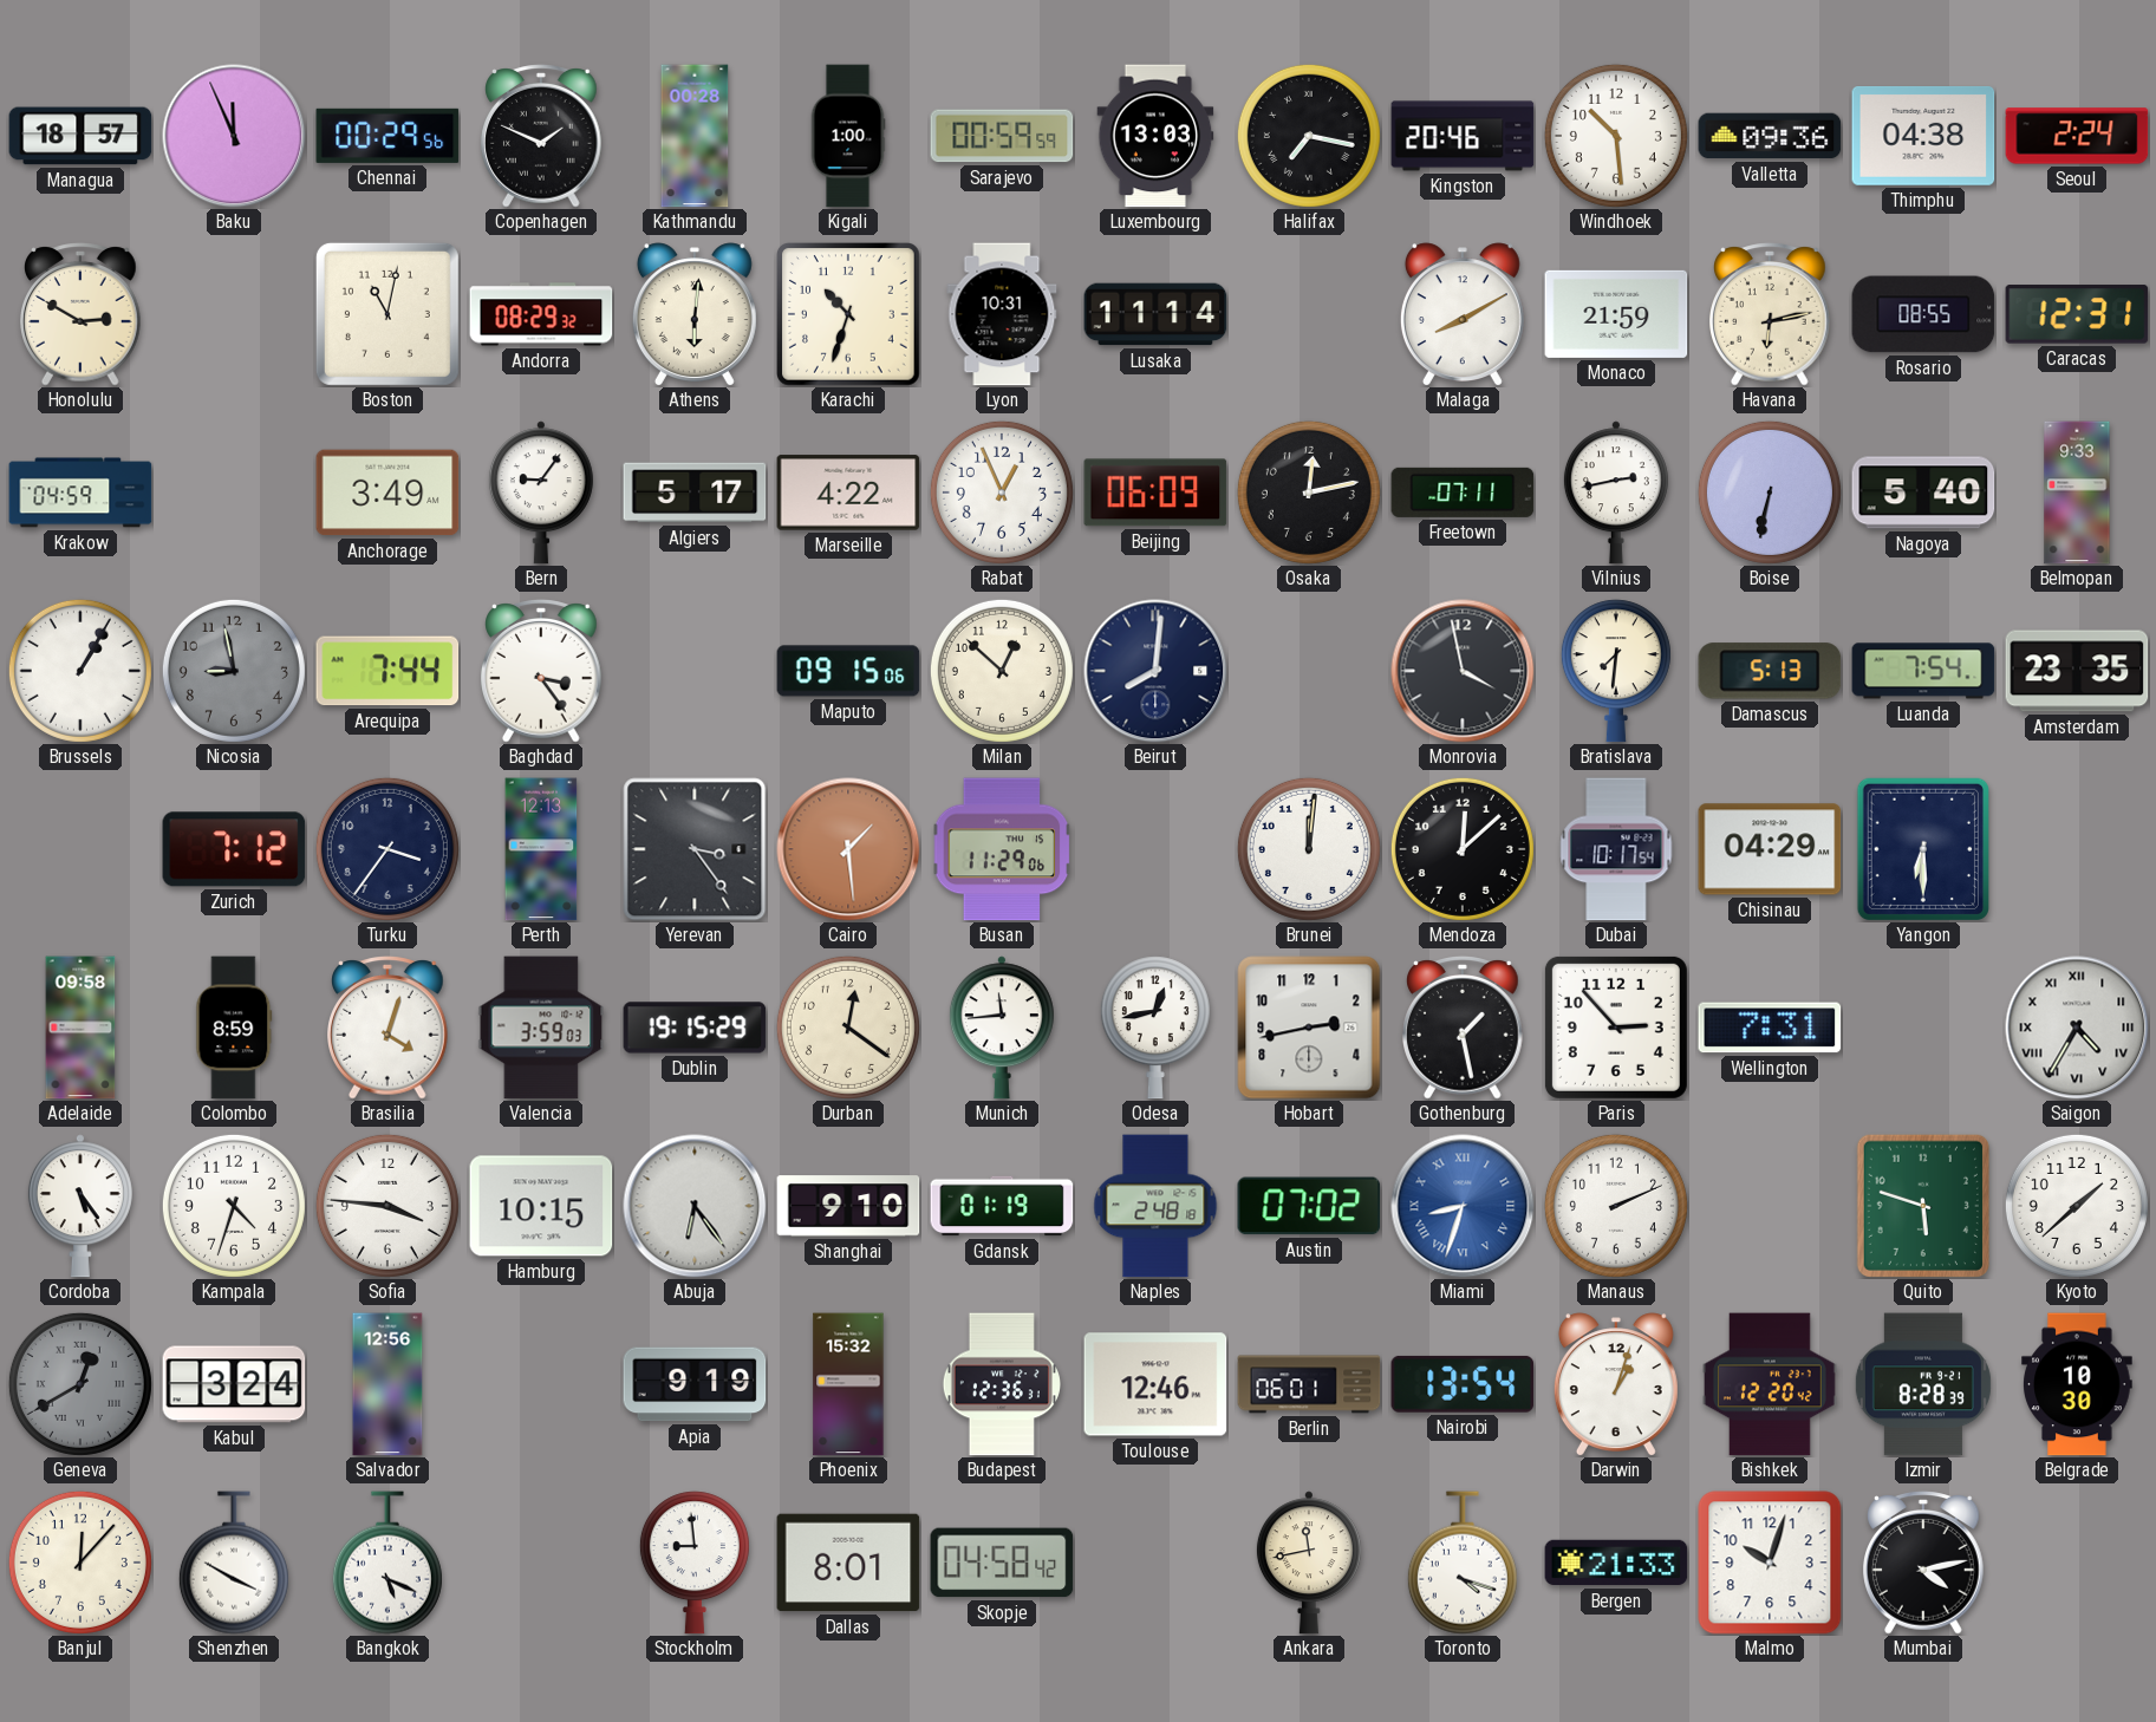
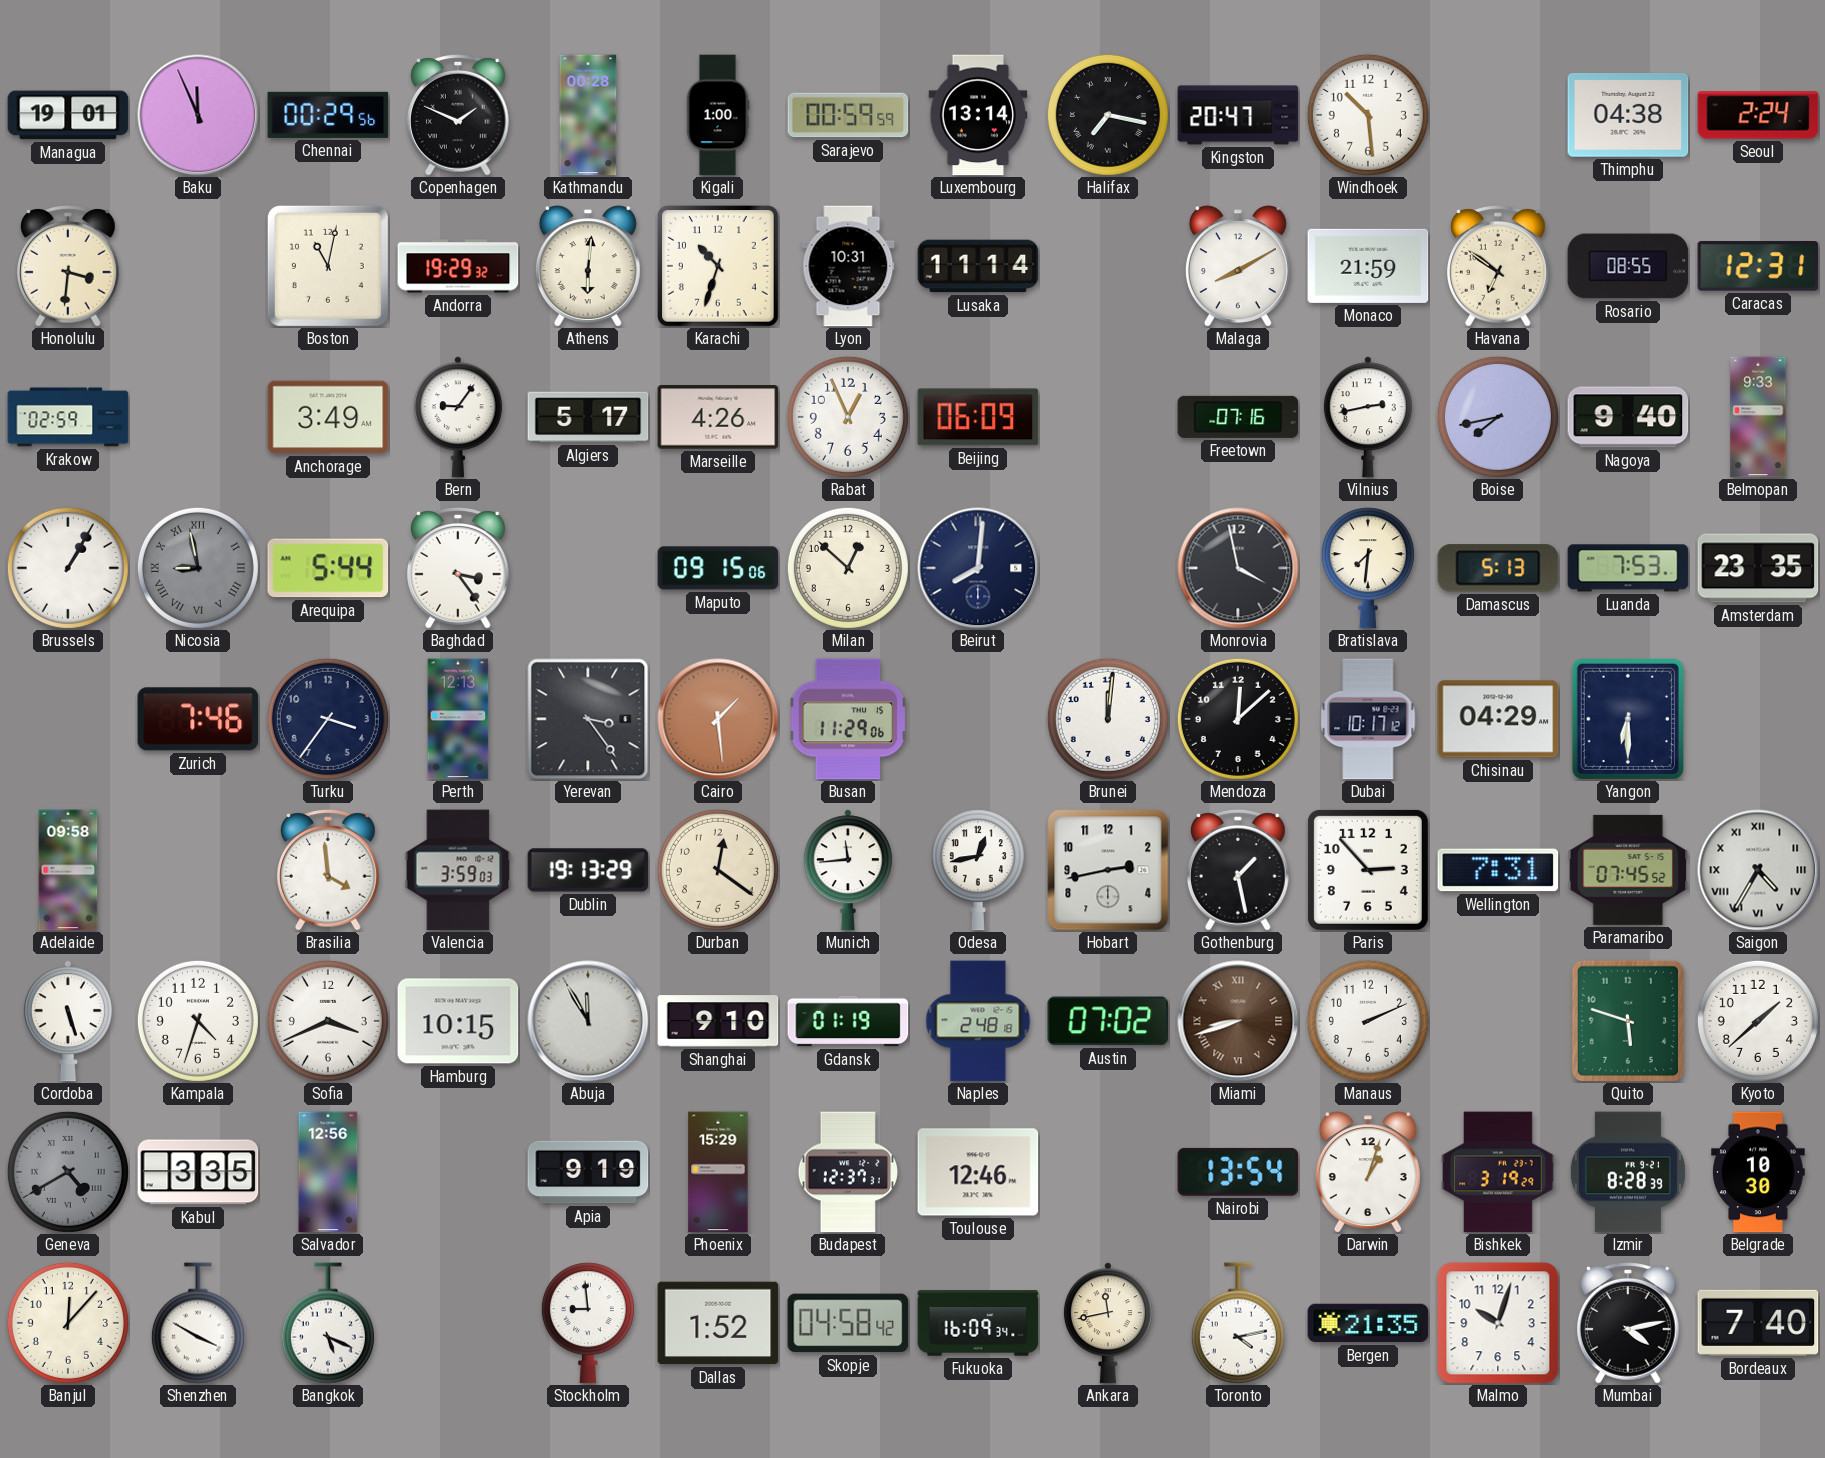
Managua: 18:57 -> 19:01
Luxembourg: 13:03 -> 13:14
Kingston: 20:46 -> 20:47
Valletta: 09:36 -> none
Honolulu: 2:50 -> 3:31
Andorra: 08:29 -> 19:29
Havana: 6:13 -> 6:51
Krakow: 04:59 -> 02:59
Marseille: 4:22 -> 4:26
Osaka: 12:13 -> none
Freetown: 07:11 -> 07:16
Boise: 6:32 -> 7:43
Nagoya: 5:40 -> 9:40
Nicosia numerals: Arabic -> Roman
Arequipa: 7:44 -> 5:44
Luanda: 7:54 -> 7:53
Zurich: 7:12 -> 7:46
Dubai: 10:17:54 -> 10:17:12
Colombo: 8:59 -> none
Brasilia: 4:03 -> 3:59
Dublin: 19:15 -> 19:13
Paramaribo: none -> 07:45
Cordoba: 5:24 -> 5:27
Sofia: 3:46 -> 3:41
Abuja: 6:24 -> 11:55
Miami: 8:33 -> 8:42
Miami dial: blue -> brown
Geneva: 12:40 -> 4:40
Kabul: 3:24 -> 3:35
Phoenix: 15:32 -> 15:29
Budapest: 12:36 -> 12:37
Berlin: 06:01 -> none
Bishkek: 12:20 -> 3:19
Dallas: 8:01 -> 1:52
Fukuoka: none -> 16:09
Toronto: 4:18 -> 4:13
Bergen: 21:33 -> 21:35
Bordeaux: none -> 7:40
